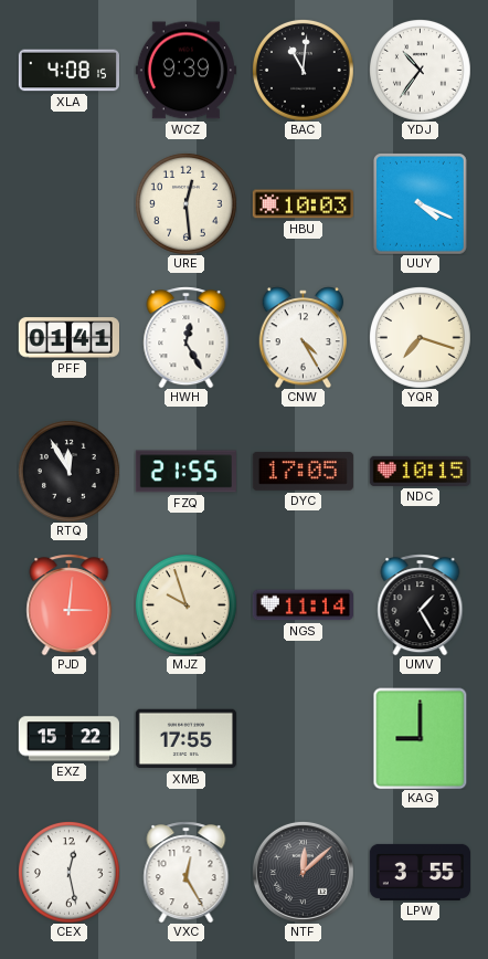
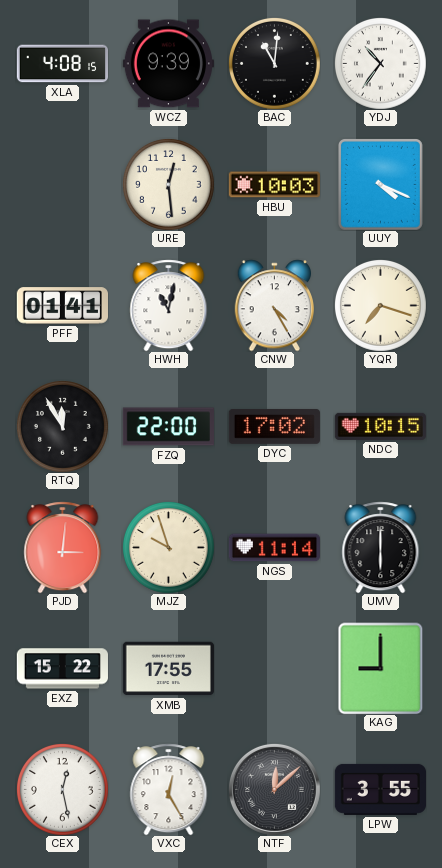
HWH: 12:25 -> 11:02
FZQ: 21:55 -> 22:00
DYC: 17:05 -> 17:02
UMV: 1:25 -> 6:00
